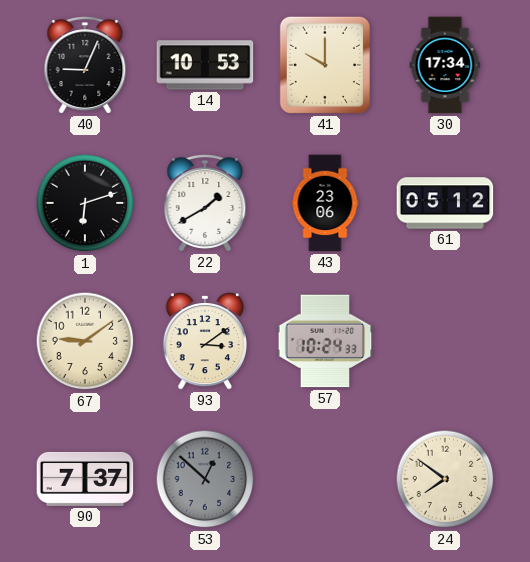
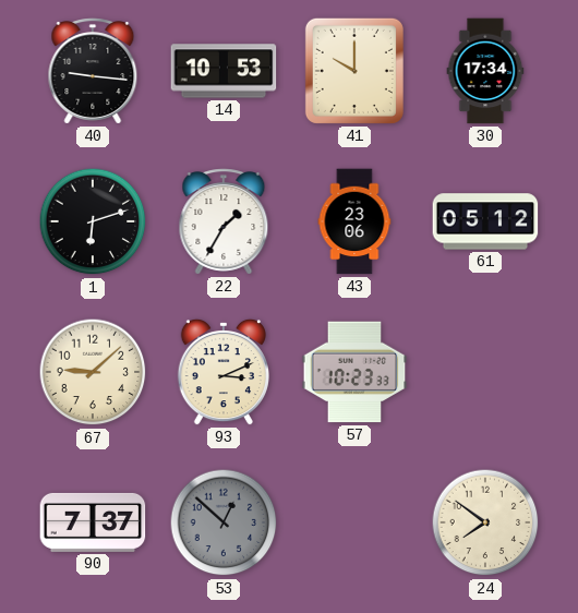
40: 9:04 -> 9:16
22: 1:40 -> 1:35
67: 9:09 -> 9:08
93: 3:09 -> 3:11
57: 10:24 -> 10:23
